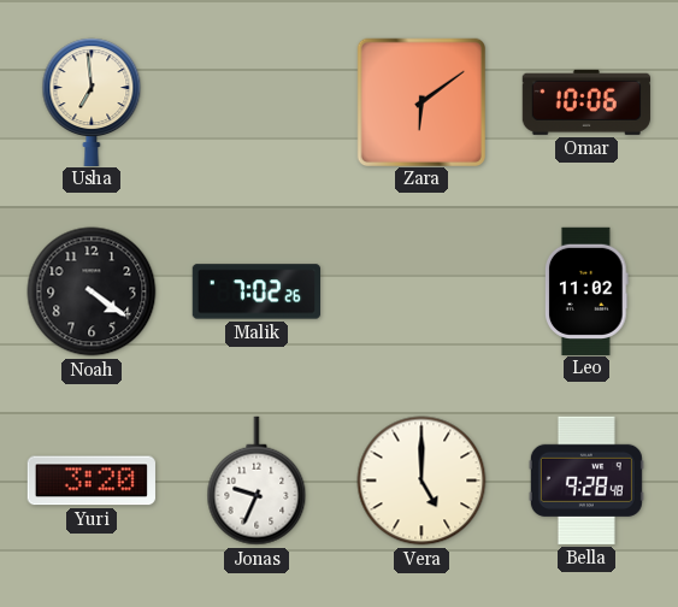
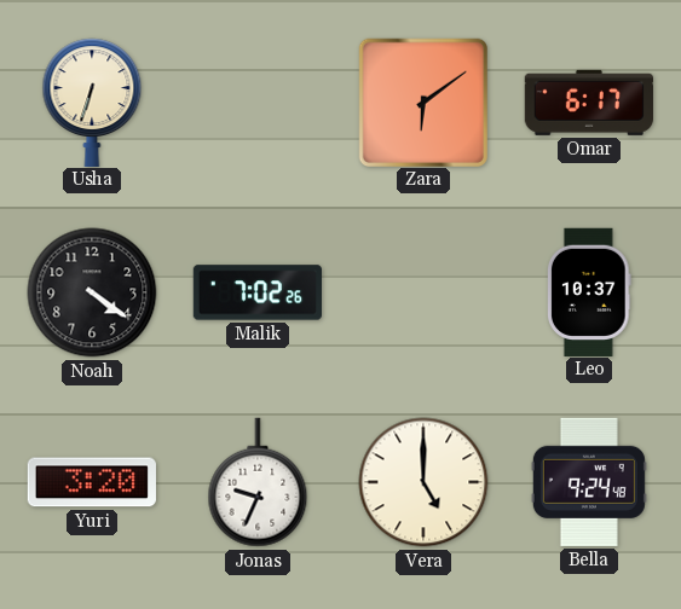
Usha: 6:59 -> 6:33
Omar: 10:06 -> 6:17
Leo: 11:02 -> 10:37
Bella: 9:28 -> 9:24
